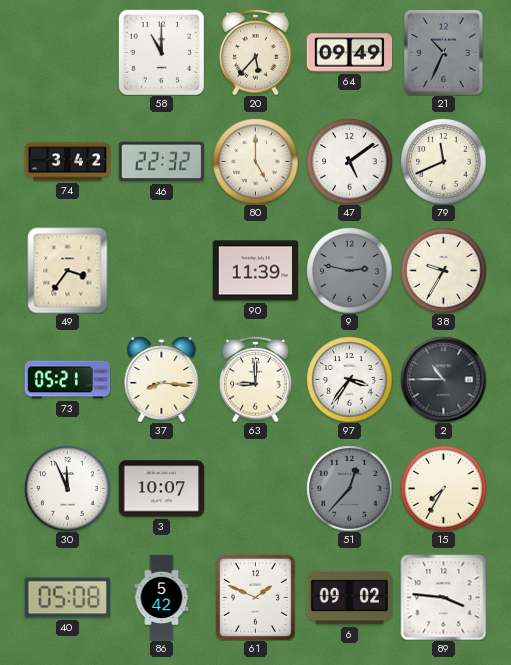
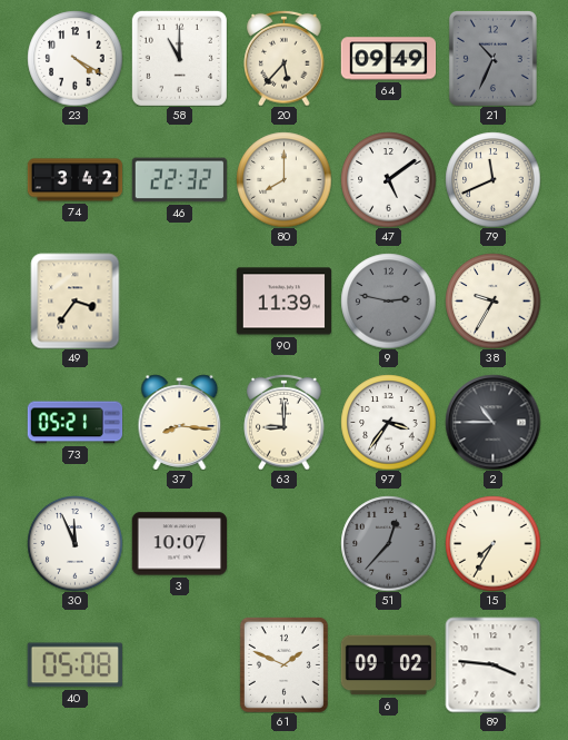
23: none -> 4:20
80: 5:00 -> 8:00
86: 5:42 -> none
